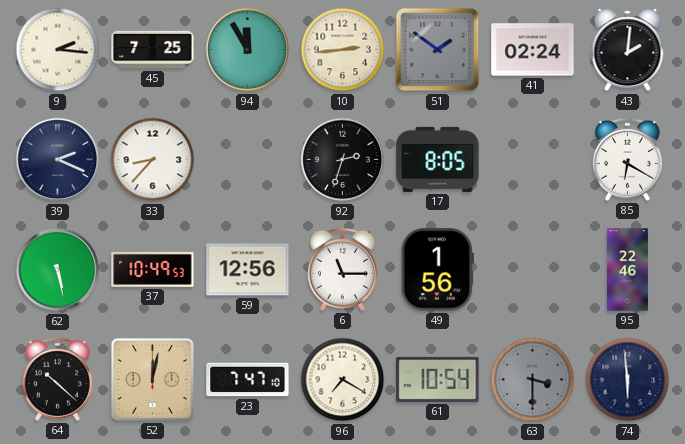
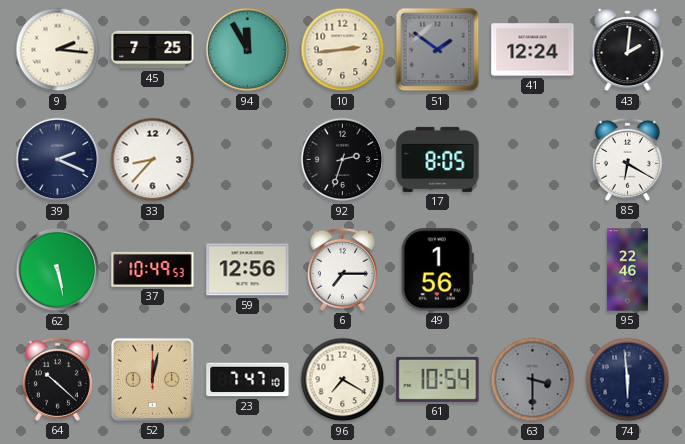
41: 02:24 -> 12:24
6: 11:15 -> 7:15
